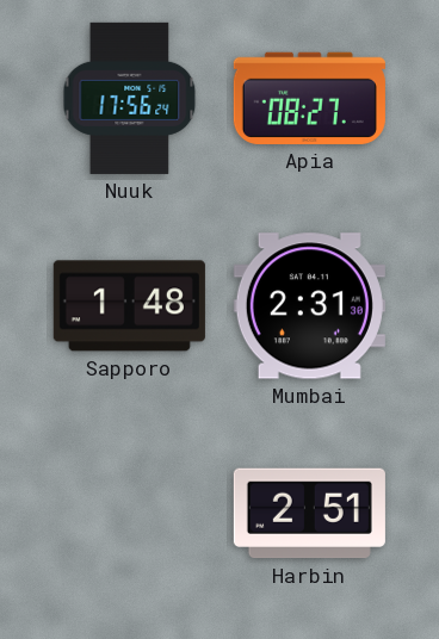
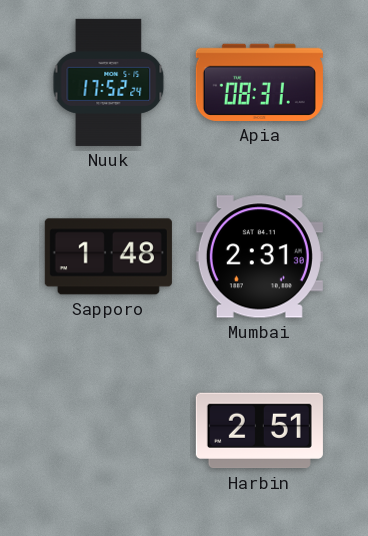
Nuuk: 17:56 -> 17:52
Apia: 08:27 -> 08:31
